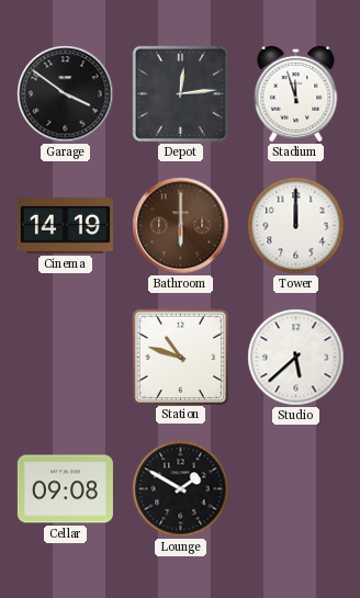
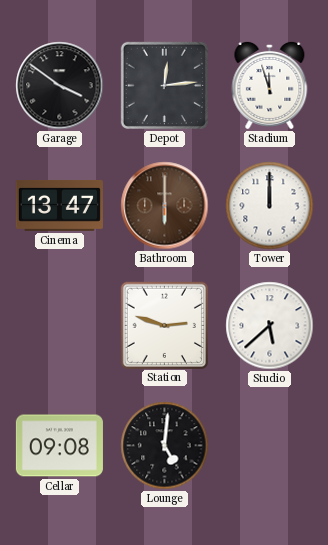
Cinema: 14:19 -> 13:47
Station: 10:48 -> 2:48
Lounge: 1:50 -> 5:01
